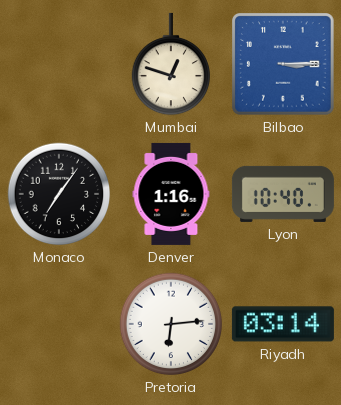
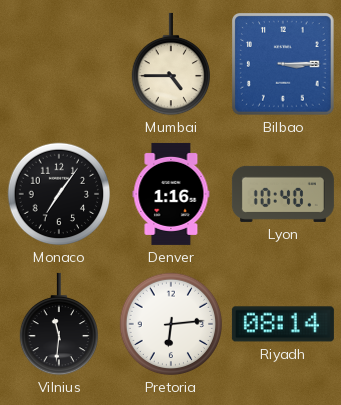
Mumbai: 12:48 -> 4:45
Vilnius: none -> 11:31
Riyadh: 03:14 -> 08:14
